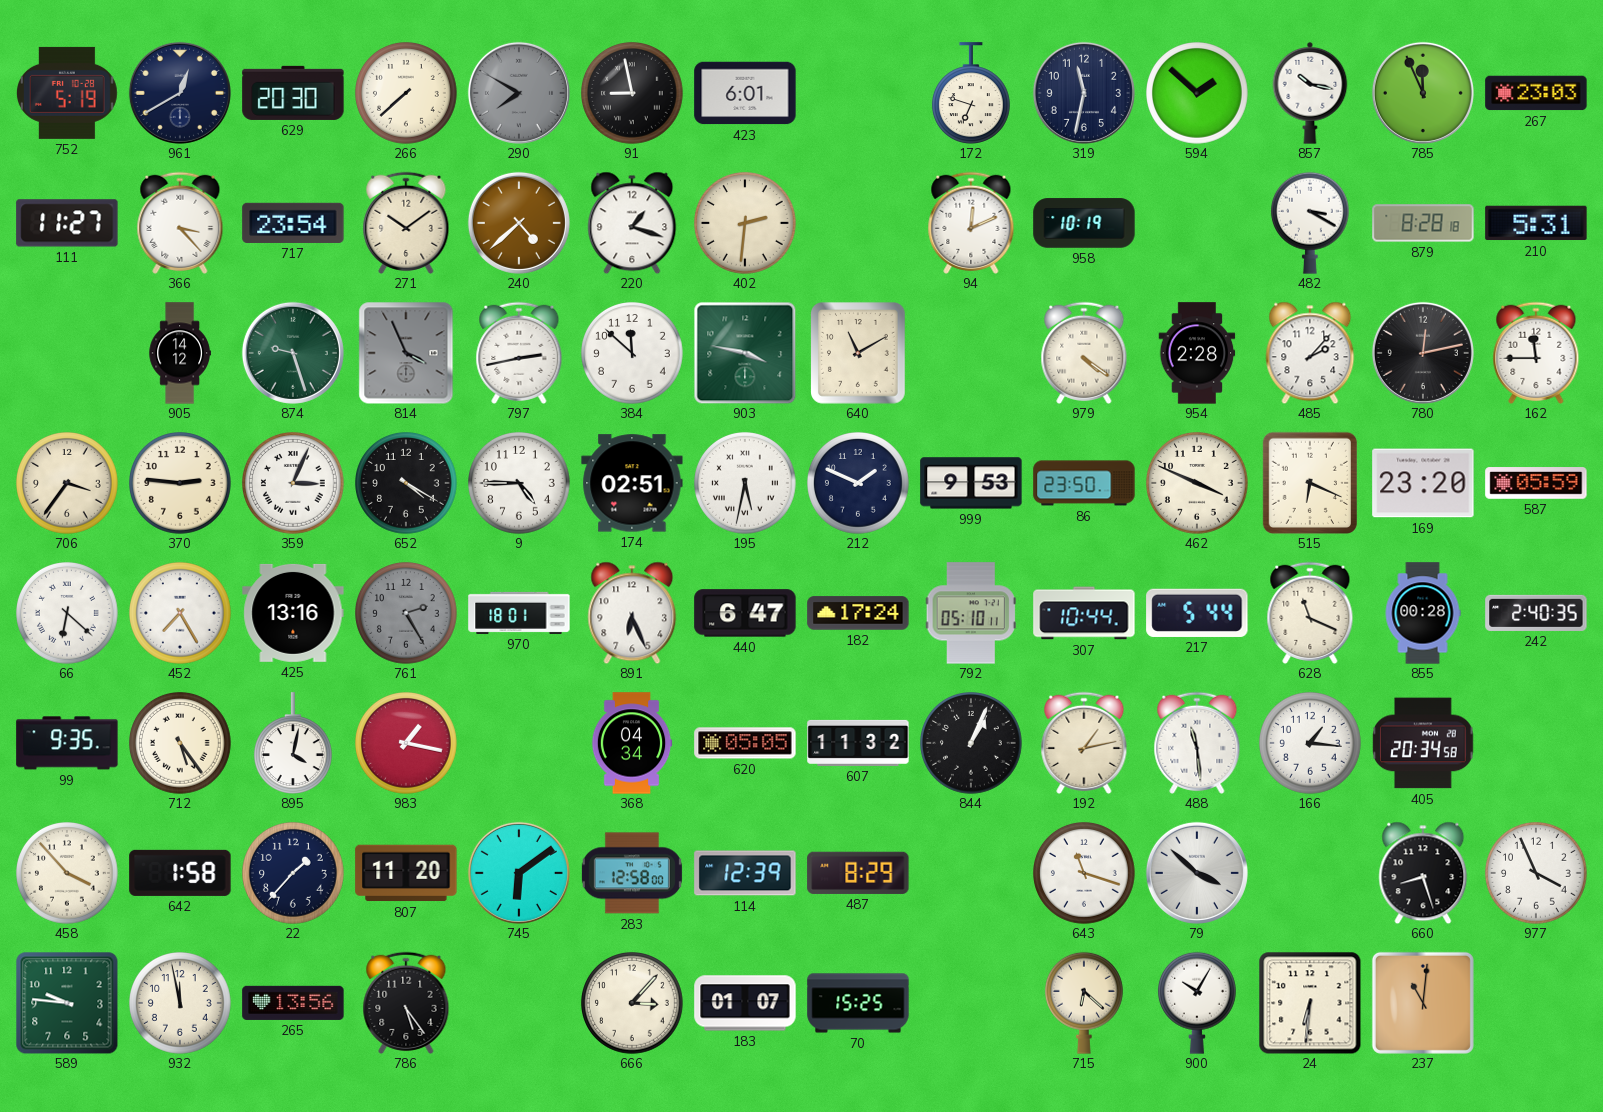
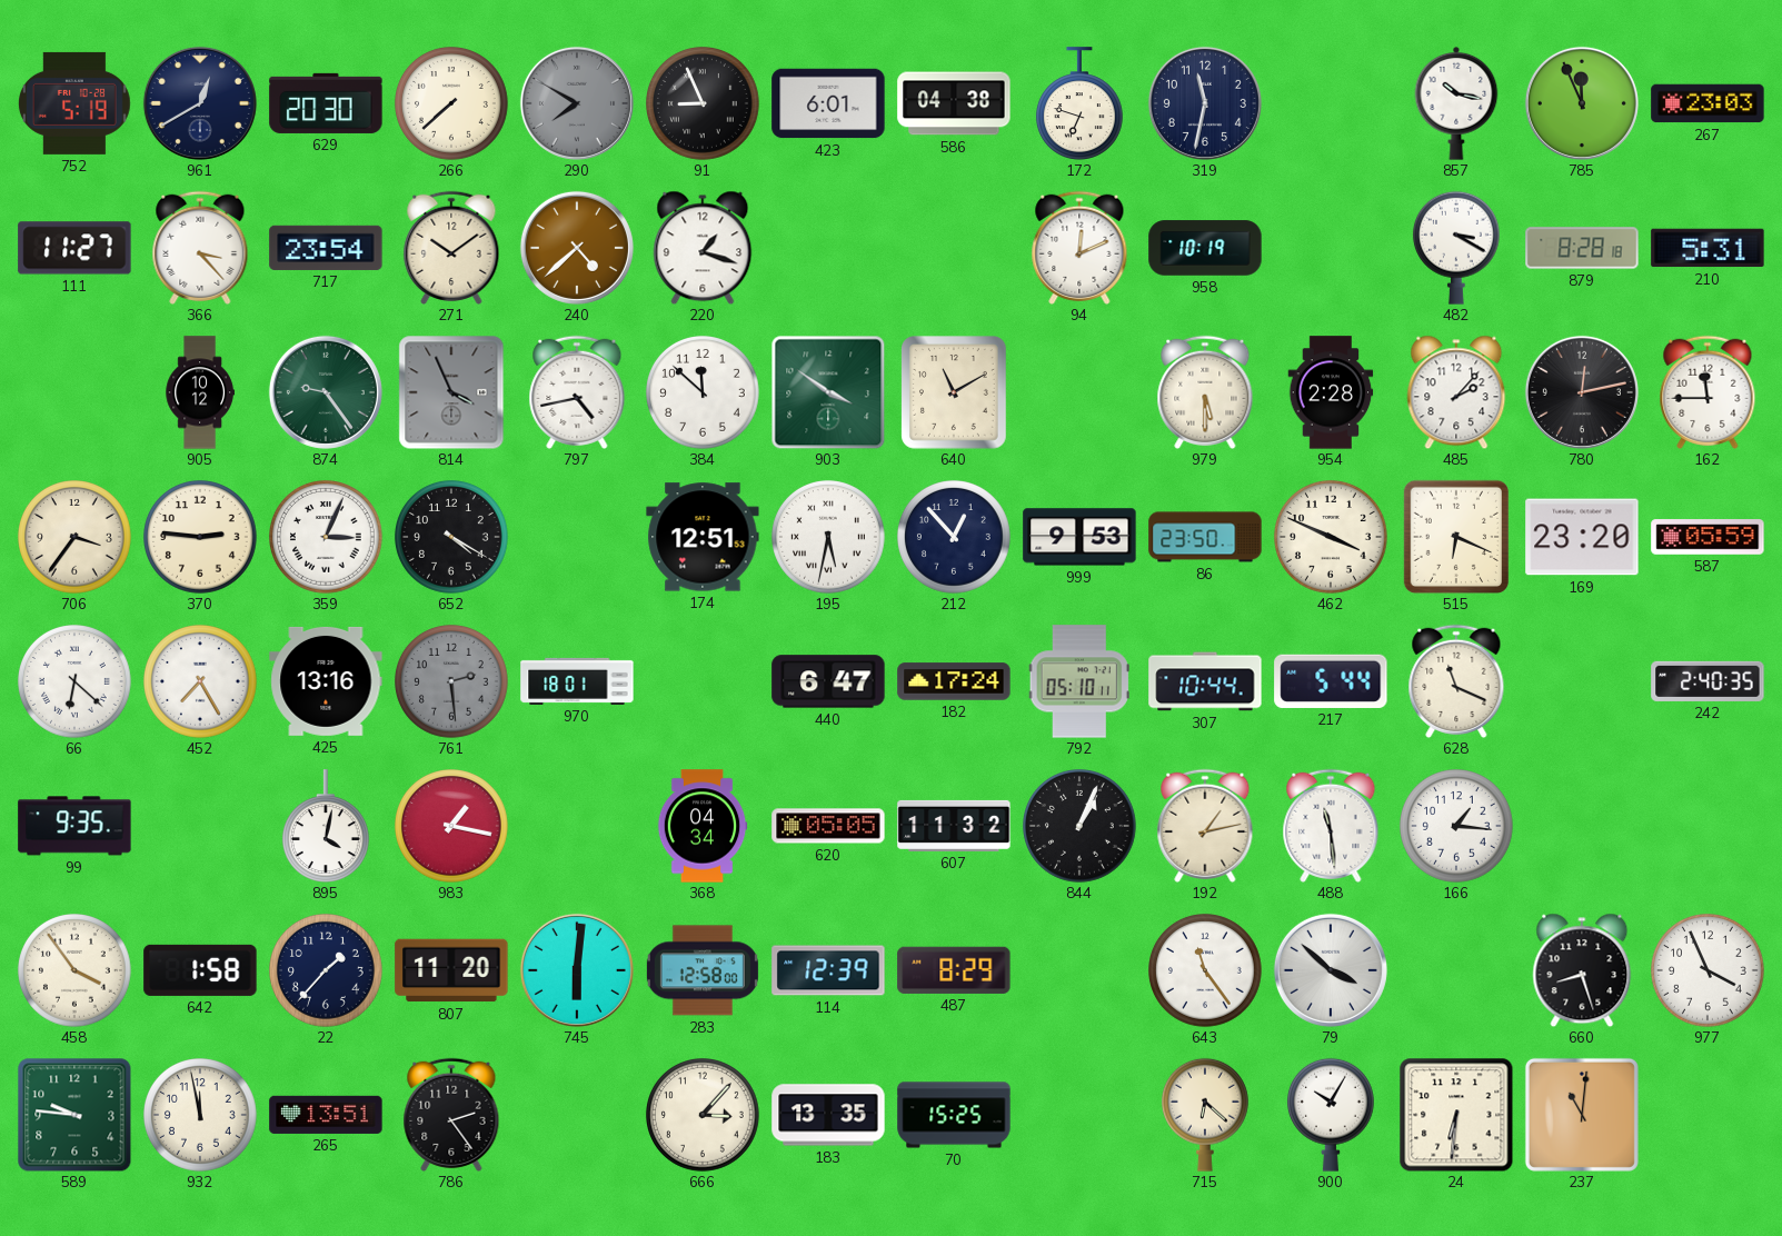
91: 8:58 -> 8:56
586: none -> 04:38
594: 1:52 -> none
402: 2:31 -> none
905: 14:12 -> 10:12
874: 9:27 -> 9:24
797: 2:43 -> 4:43
903: 3:47 -> 3:51
979: 4:21 -> 5:30
9: 4:45 -> none
174: 02:51 -> 12:51
212: 1:49 -> 12:53
761: 2:25 -> 2:29
891: 6:26 -> none
855: 00:28 -> none
712: 5:24 -> none
405: 20:34 -> none
458: 3:53 -> 3:54
745: 6:09 -> 6:01
643: 11:18 -> 11:24
265: 13:56 -> 13:51
786: 5:24 -> 2:24
183: 01:07 -> 13:35
